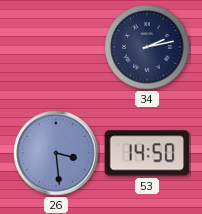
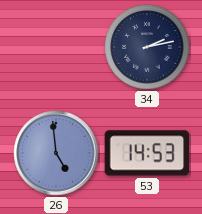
26: 3:29 -> 4:59
53: 14:50 -> 14:53
